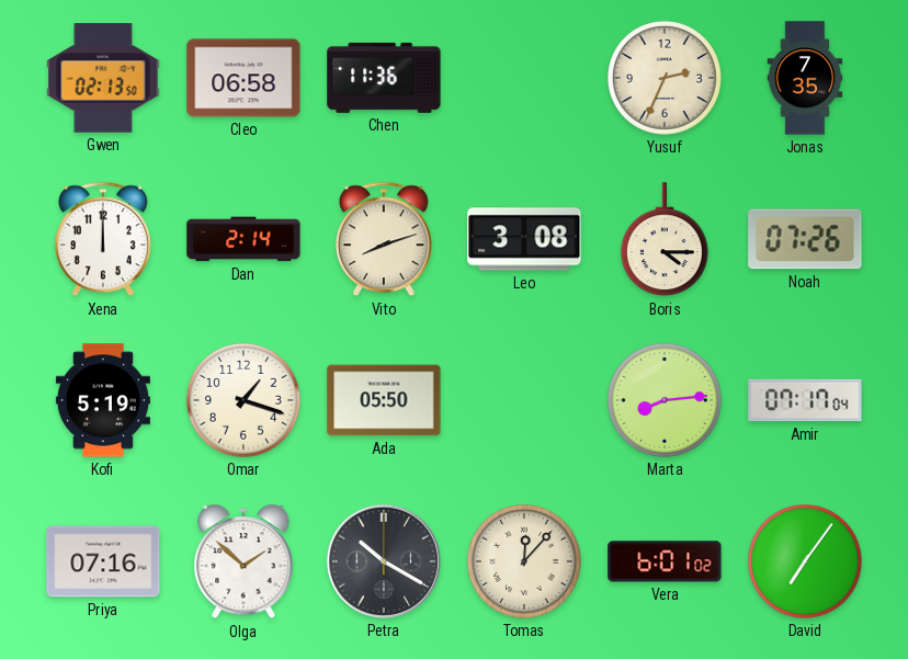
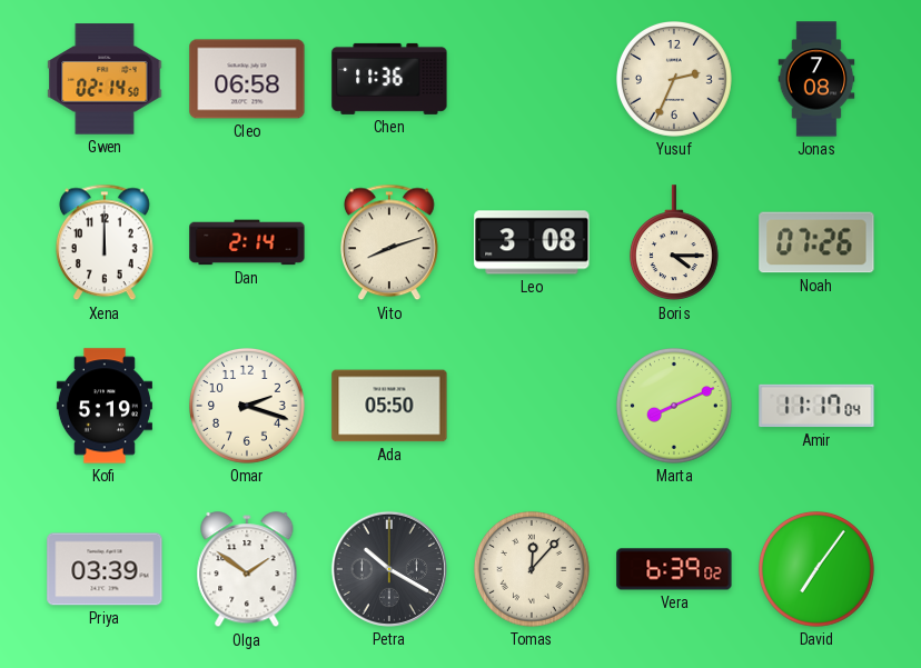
Gwen: 02:13 -> 02:14
Jonas: 7:35 -> 7:08
Omar: 1:18 -> 2:18
Marta: 8:14 -> 8:11
Amir: 07:17 -> 11:17
Priya: 07:16 -> 03:39
Olga: 1:52 -> 1:51
Vera: 6:01 -> 6:39
